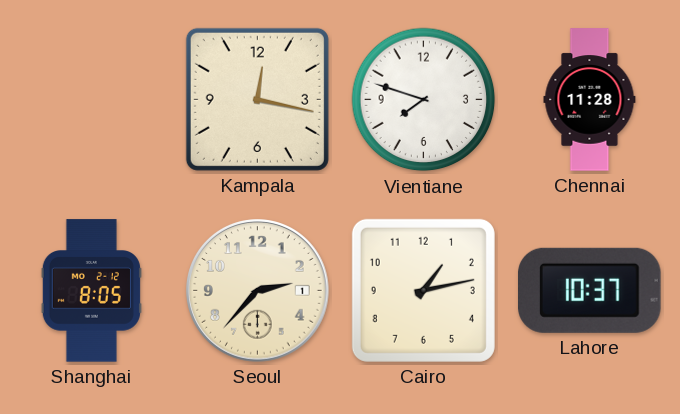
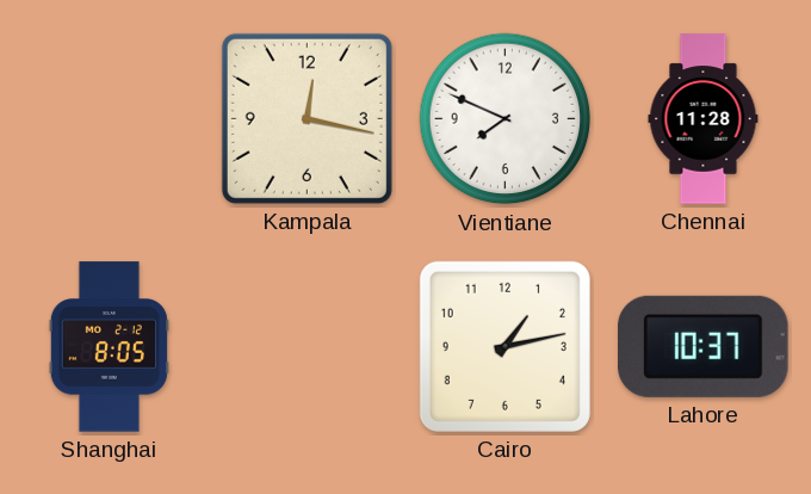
Vientiane: 7:48 -> 7:49
Seoul: 2:37 -> none
